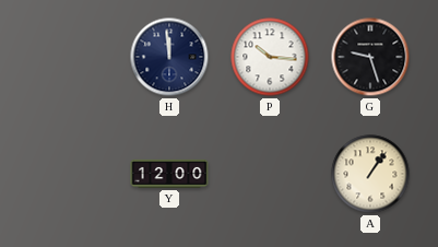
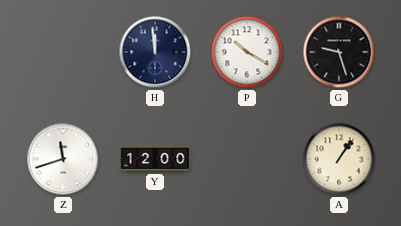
P: 10:16 -> 10:20
Z: none -> 11:42
